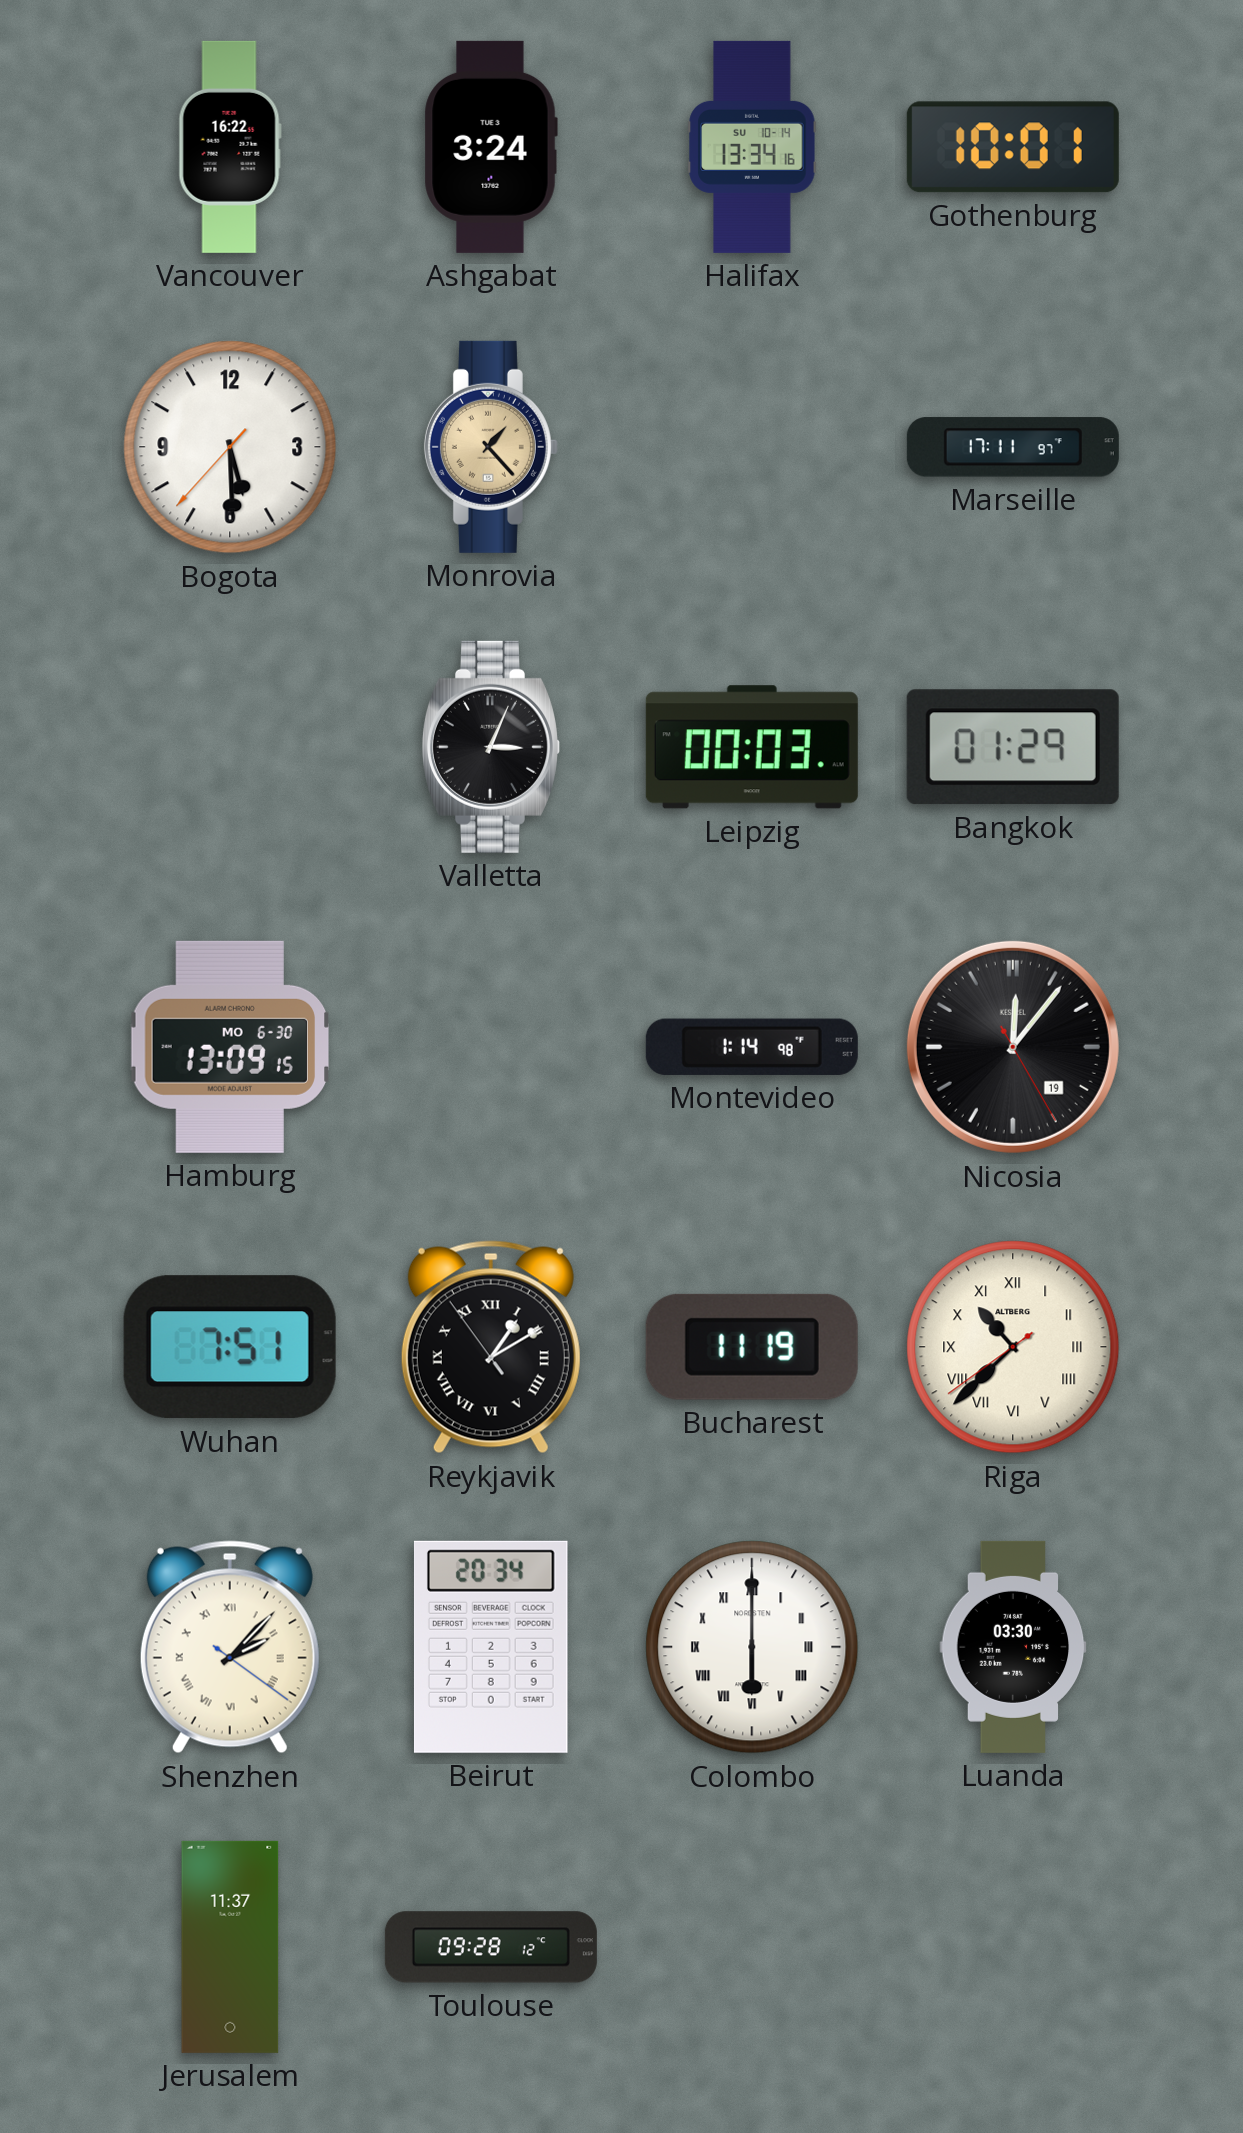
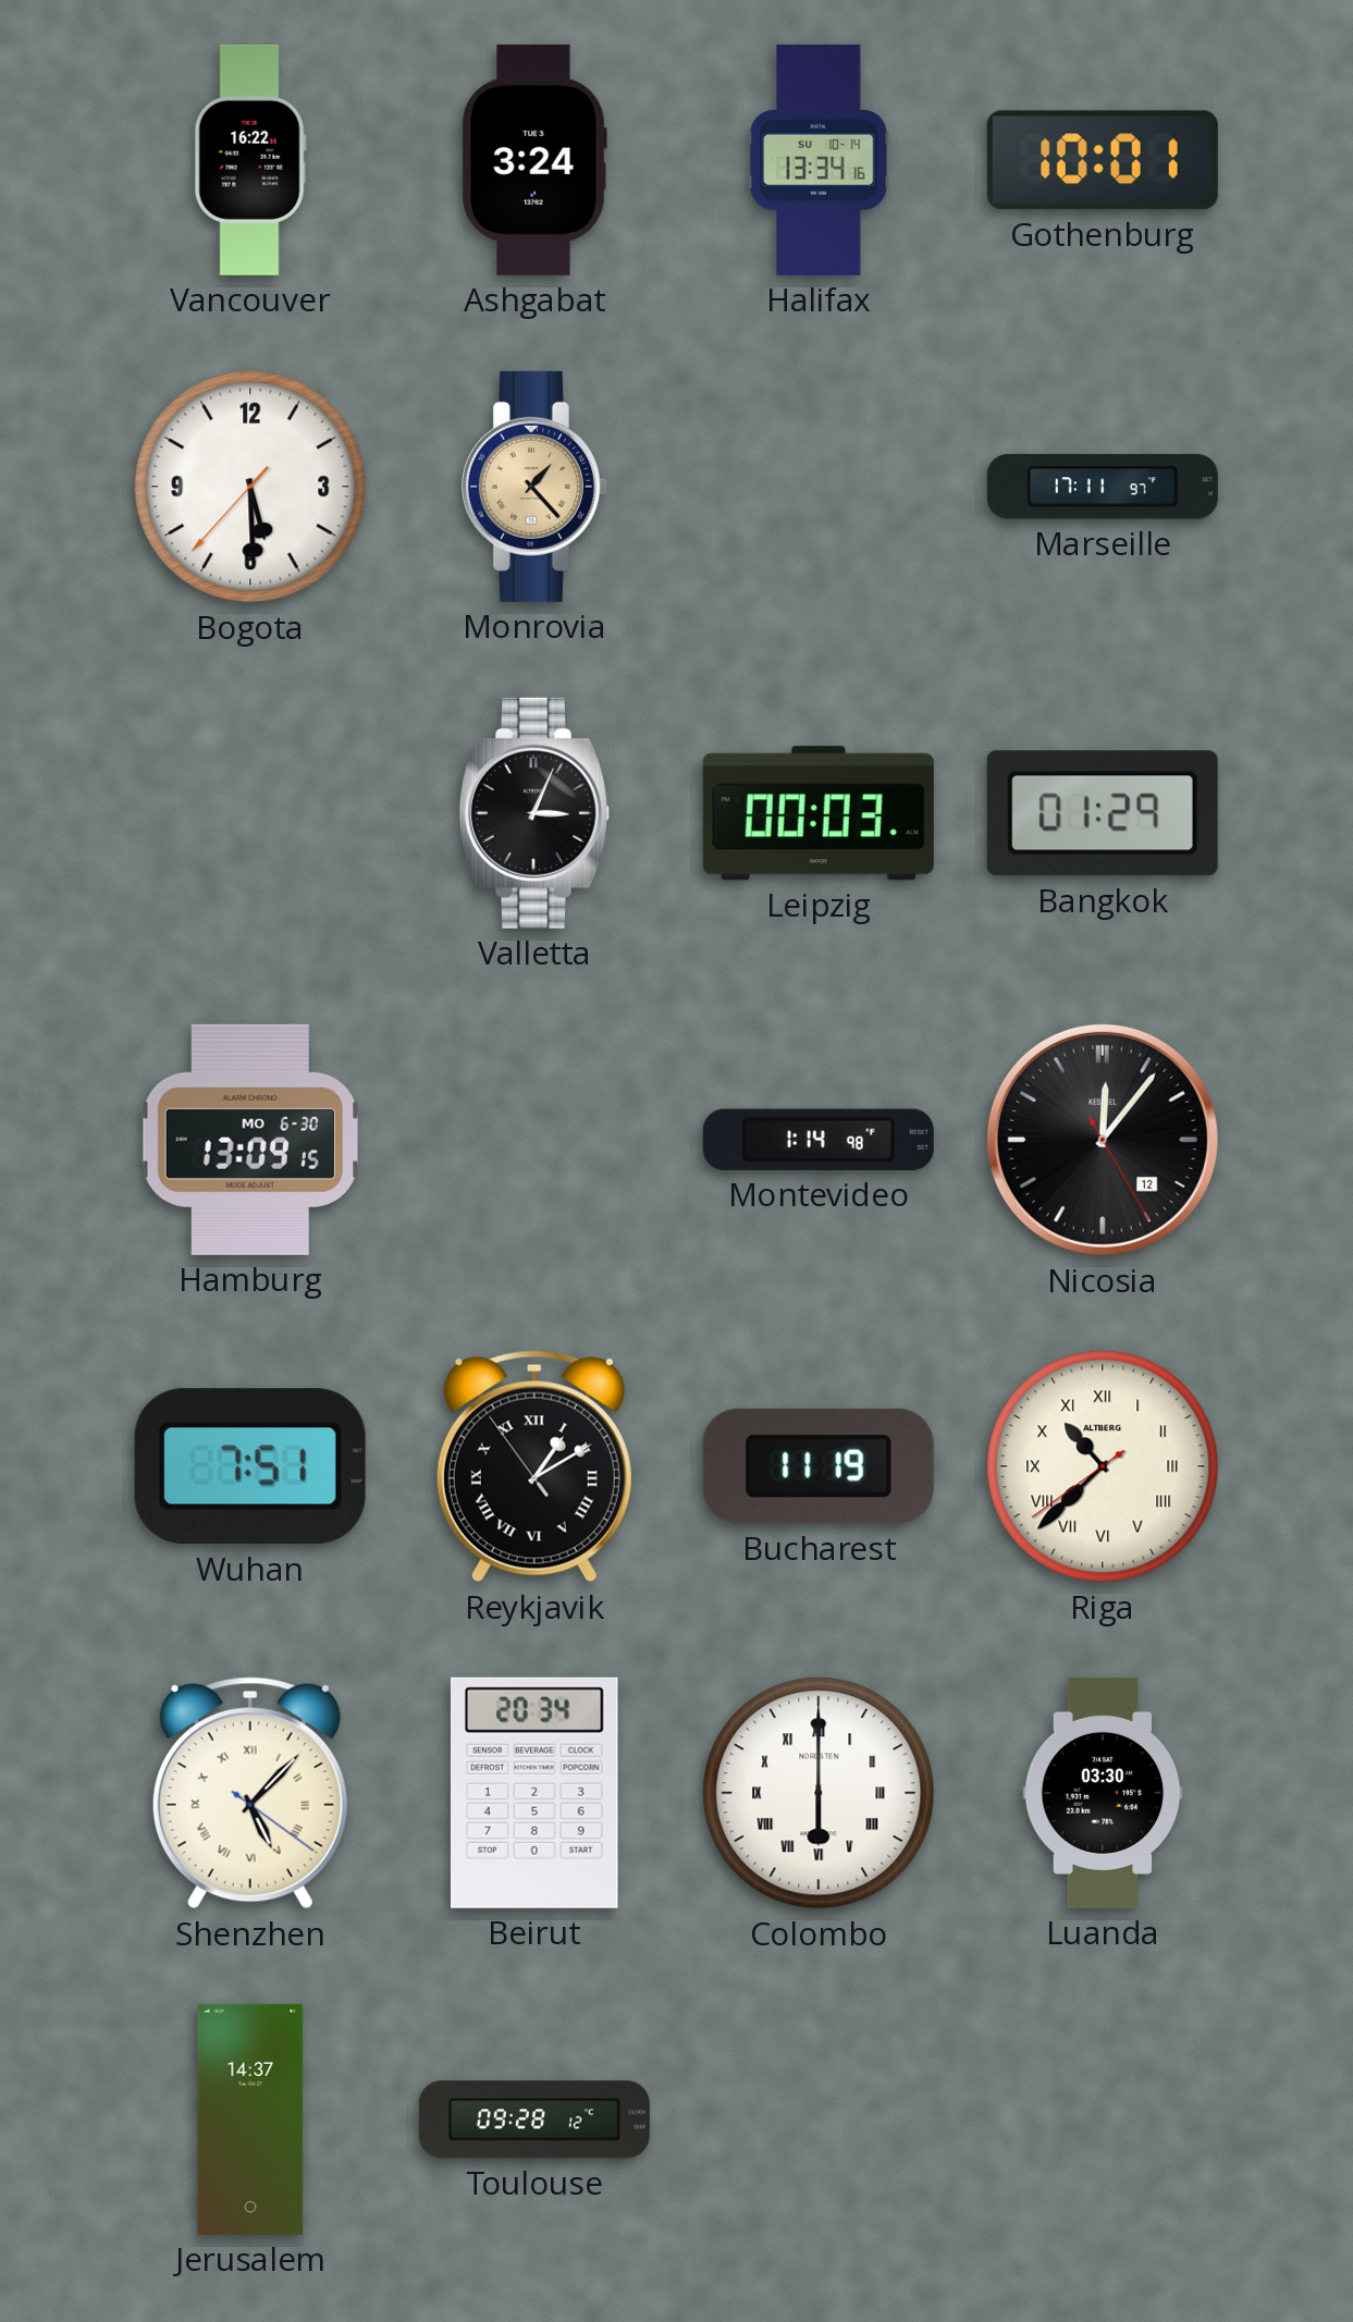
Nicosia date: 19 -> 12
Shenzhen: 2:07 -> 5:07
Jerusalem: 11:37 -> 14:37
